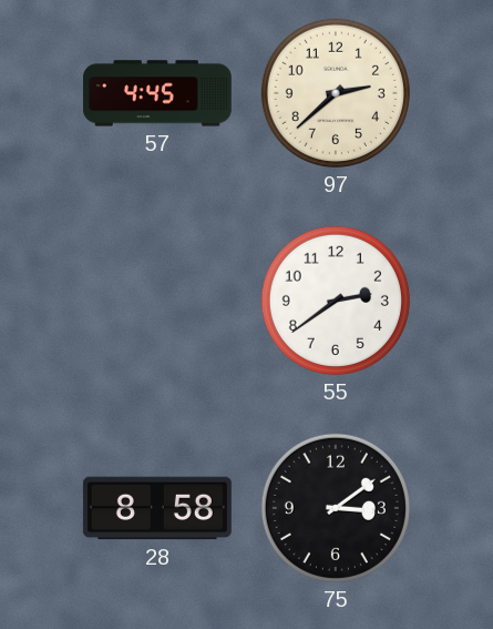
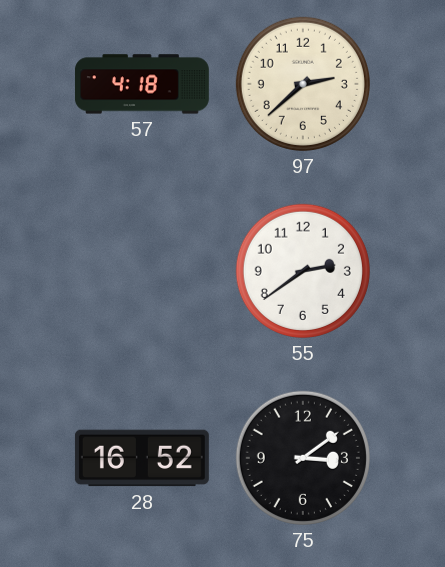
57: 4:45 -> 4:18
28: 8:58 -> 16:52
